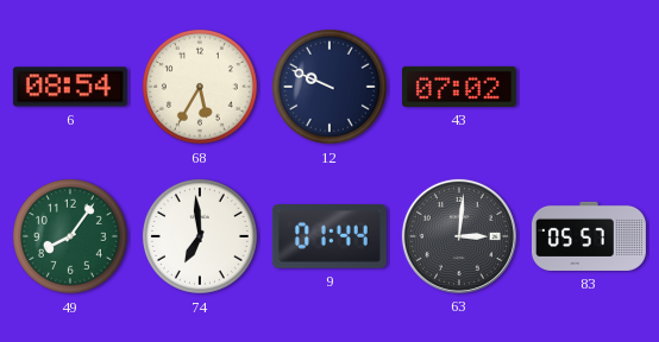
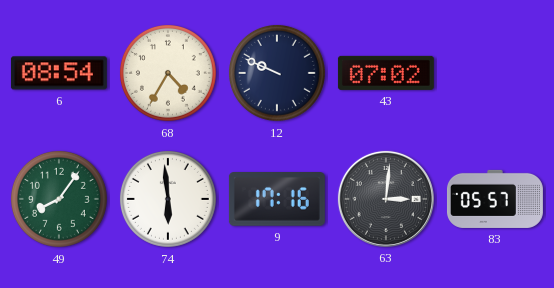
68: 5:35 -> 4:35
74: 6:59 -> 5:59
9: 01:44 -> 17:16
